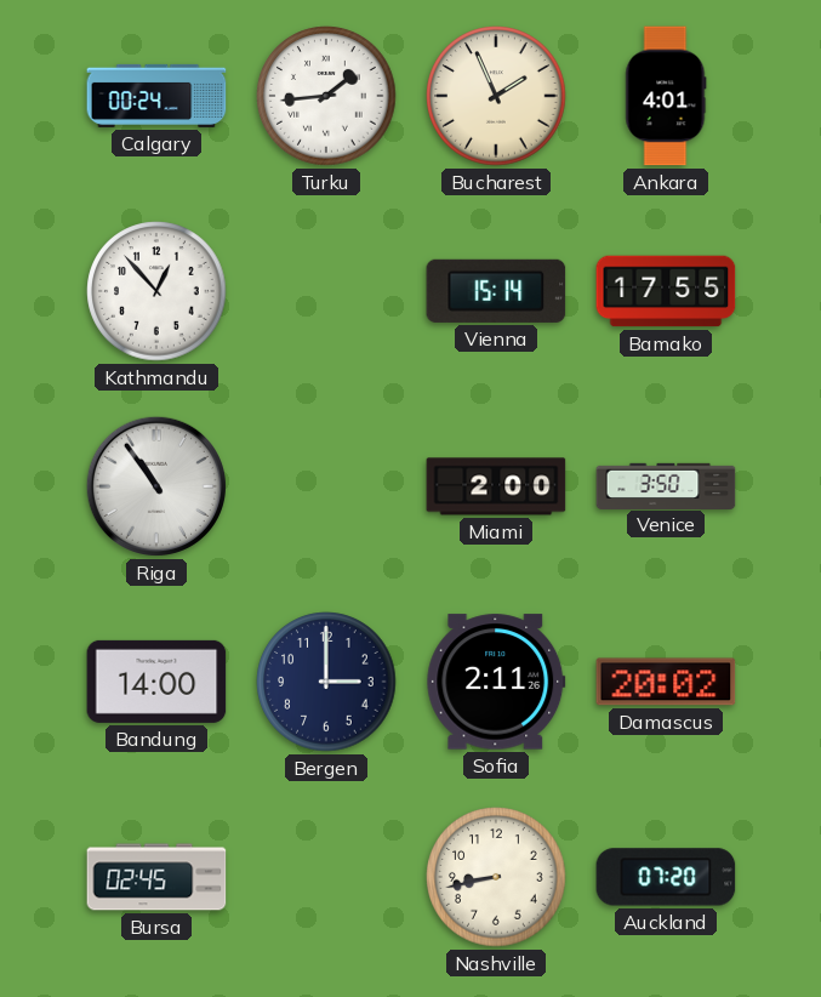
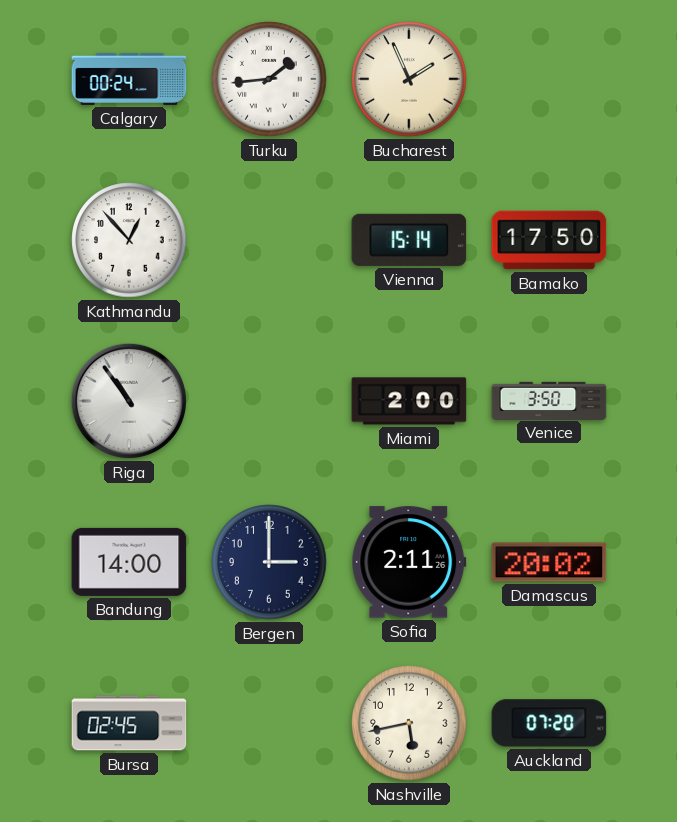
Ankara: 4:01 -> none
Bamako: 17:55 -> 17:50
Nashville: 8:43 -> 5:43
